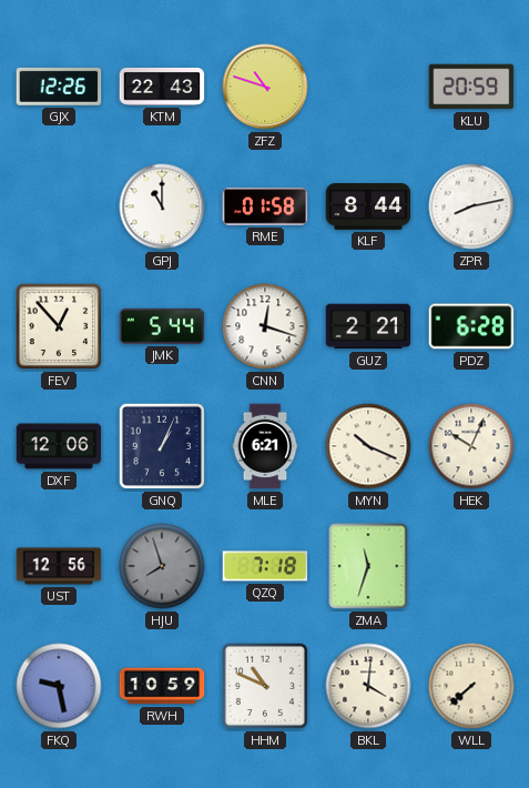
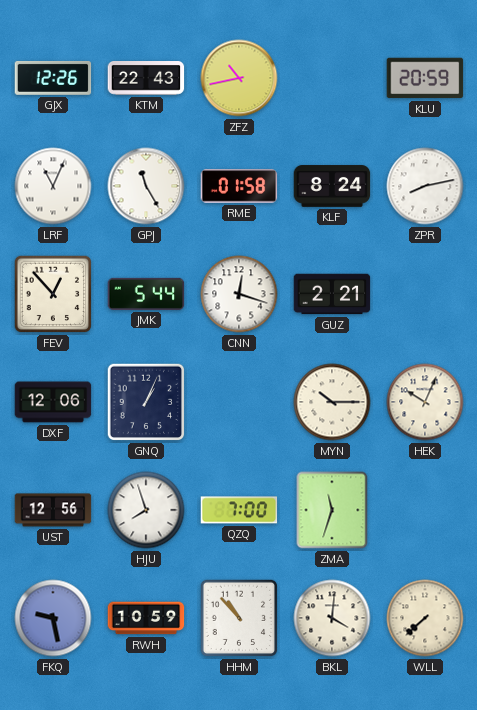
ZFZ: 10:48 -> 10:43
LRF: none -> 11:04
GPJ: 11:00 -> 11:25
KLF: 8:44 -> 8:24
PDZ: 6:28 -> none
MLE: 6:21 -> none
MYN: 10:19 -> 10:15
HJU dial: grey -> white
QZQ: 7:18 -> 7:00
HHM: 10:49 -> 10:53
